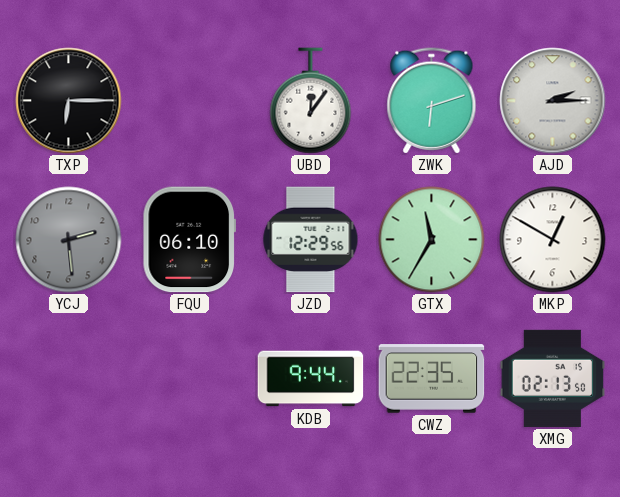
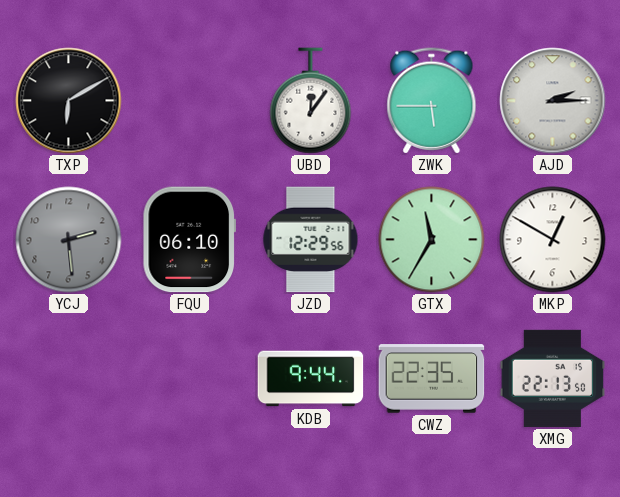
TXP: 6:15 -> 6:10
ZWK: 6:12 -> 5:45
XMG: 02:13 -> 22:13
